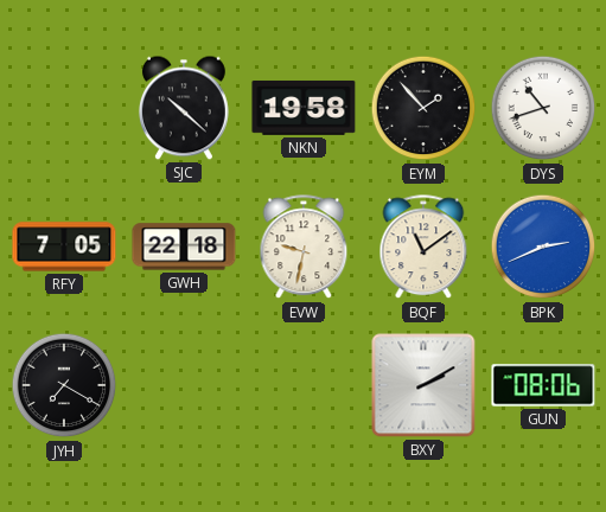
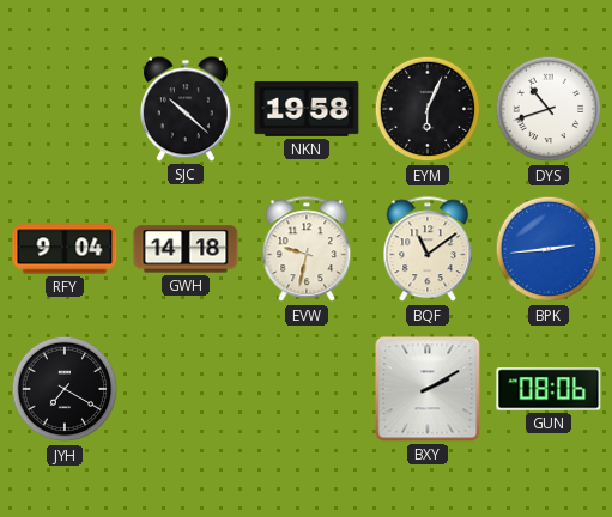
EYM: 1:53 -> 6:04
RFY: 7:05 -> 9:04
GWH: 22:18 -> 14:18
BPK: 2:41 -> 2:44
